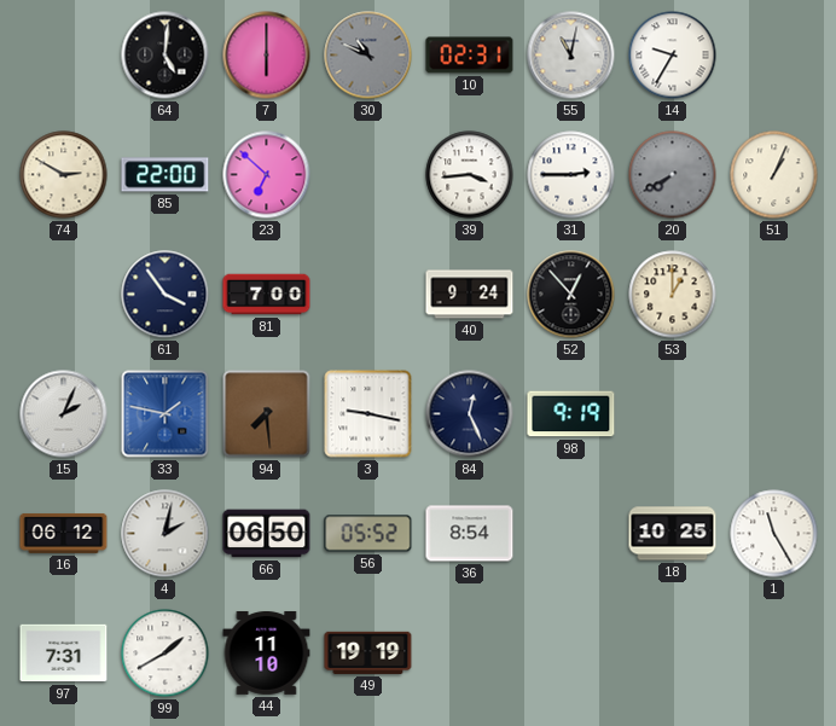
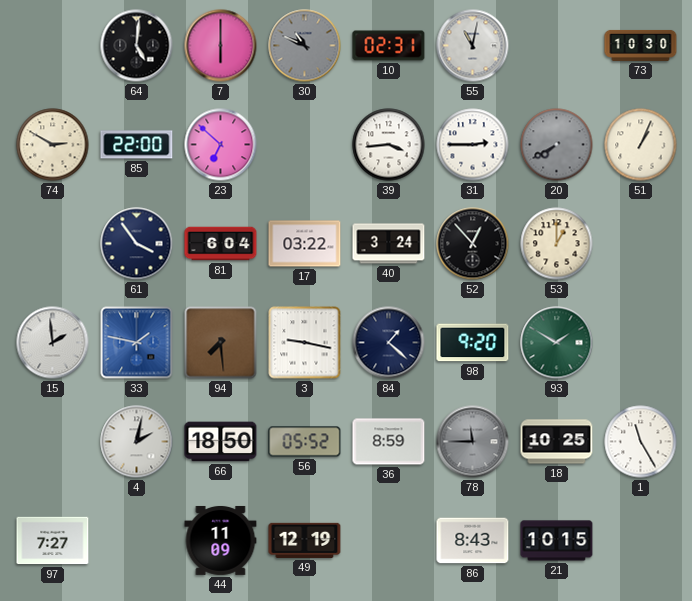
14: 9:35 -> none
73: none -> 10:30
81: 7:00 -> 6:04
17: none -> 03:22
40: 9:24 -> 3:24
15: 2:04 -> 1:59
84: 12:26 -> 1:22
98: 9:19 -> 9:20
93: none -> 1:50
16: 06:12 -> none
66: 06:50 -> 18:50
36: 8:54 -> 8:59
78: none -> 11:45
97: 7:31 -> 7:27
99: 1:40 -> none
44: 11:10 -> 11:09
49: 19:19 -> 12:19
86: none -> 8:43
21: none -> 10:15
